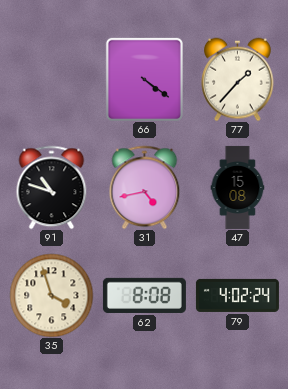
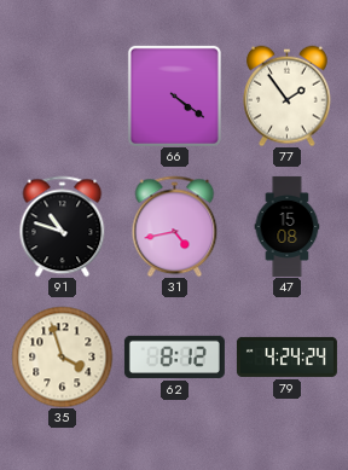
77: 1:37 -> 1:54
62: 8:08 -> 8:12
79: 4:02 -> 4:24
